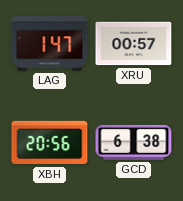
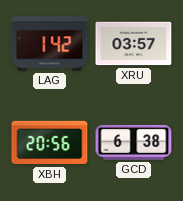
LAG: 1:47 -> 1:42
XRU: 00:57 -> 03:57
